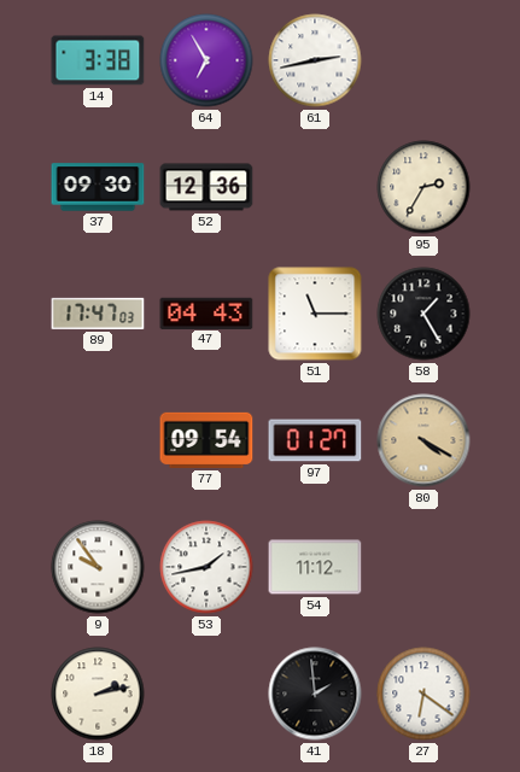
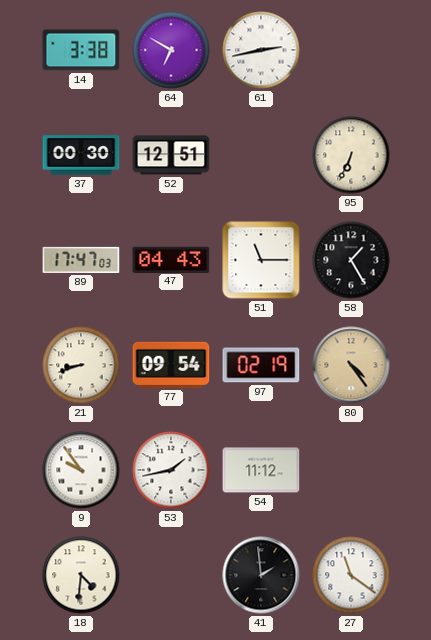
64: 6:55 -> 6:50
37: 09:30 -> 00:30
52: 12:36 -> 12:51
95: 2:35 -> 6:34
21: none -> 8:42
97: 01:27 -> 02:19
80: 4:20 -> 4:24
18: 2:13 -> 4:31
27: 6:21 -> 11:21
